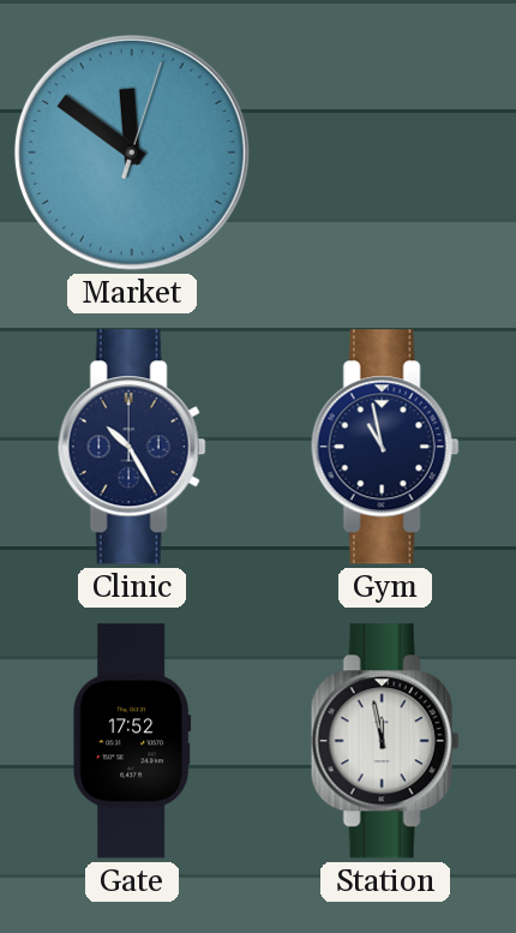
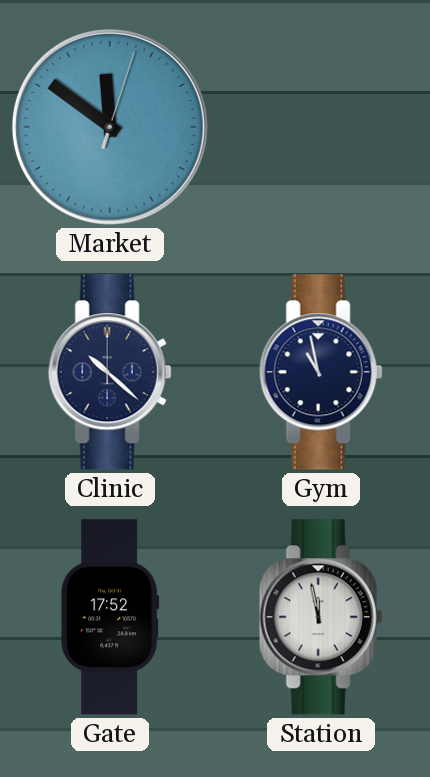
Clinic: 10:25 -> 10:22
